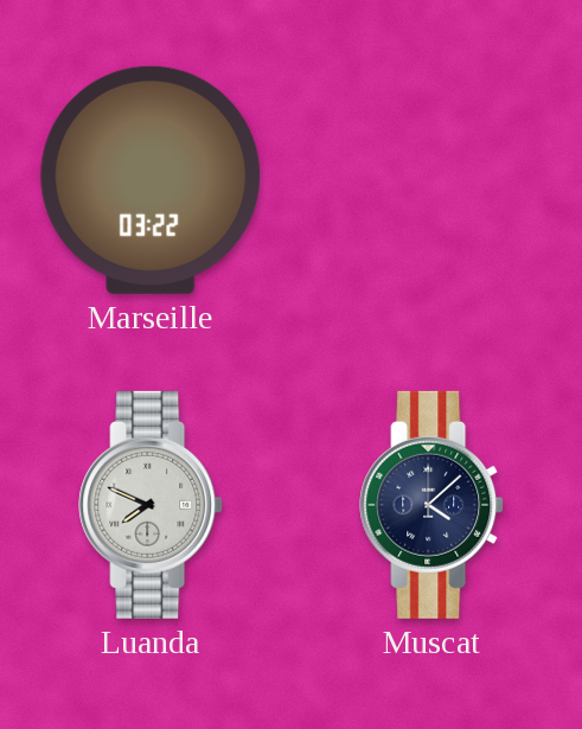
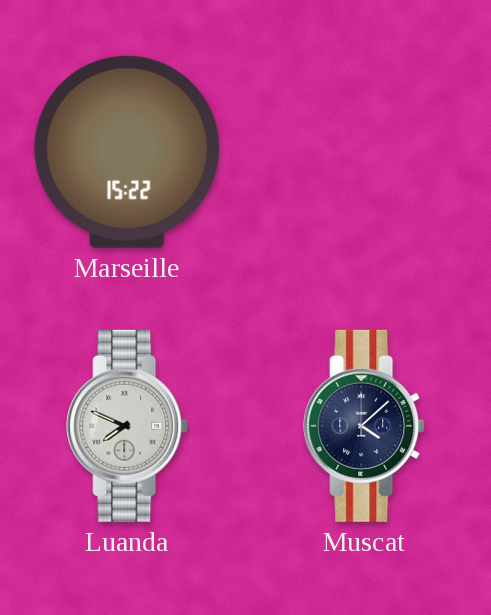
Marseille: 03:22 -> 15:22
